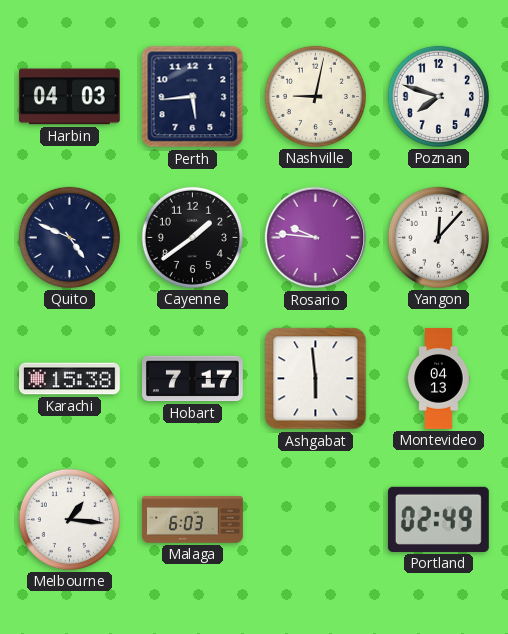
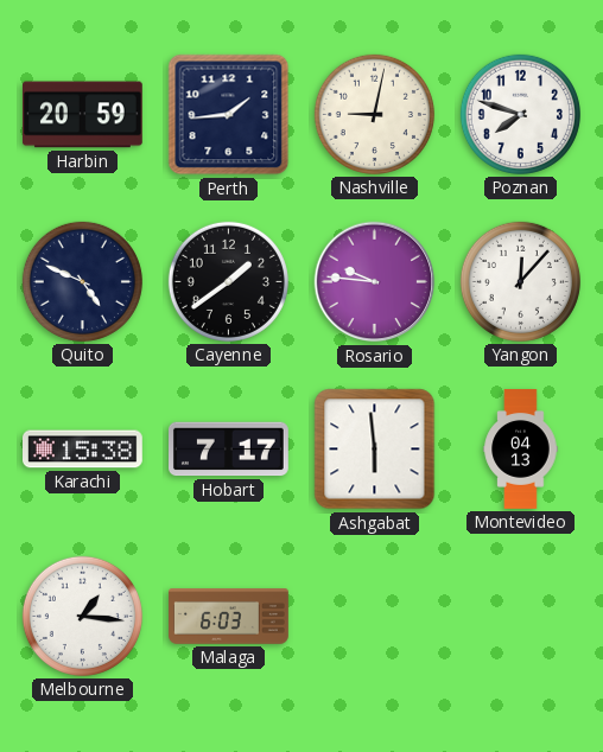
Harbin: 04:03 -> 20:59
Perth: 5:44 -> 1:44
Portland: 02:49 -> none
